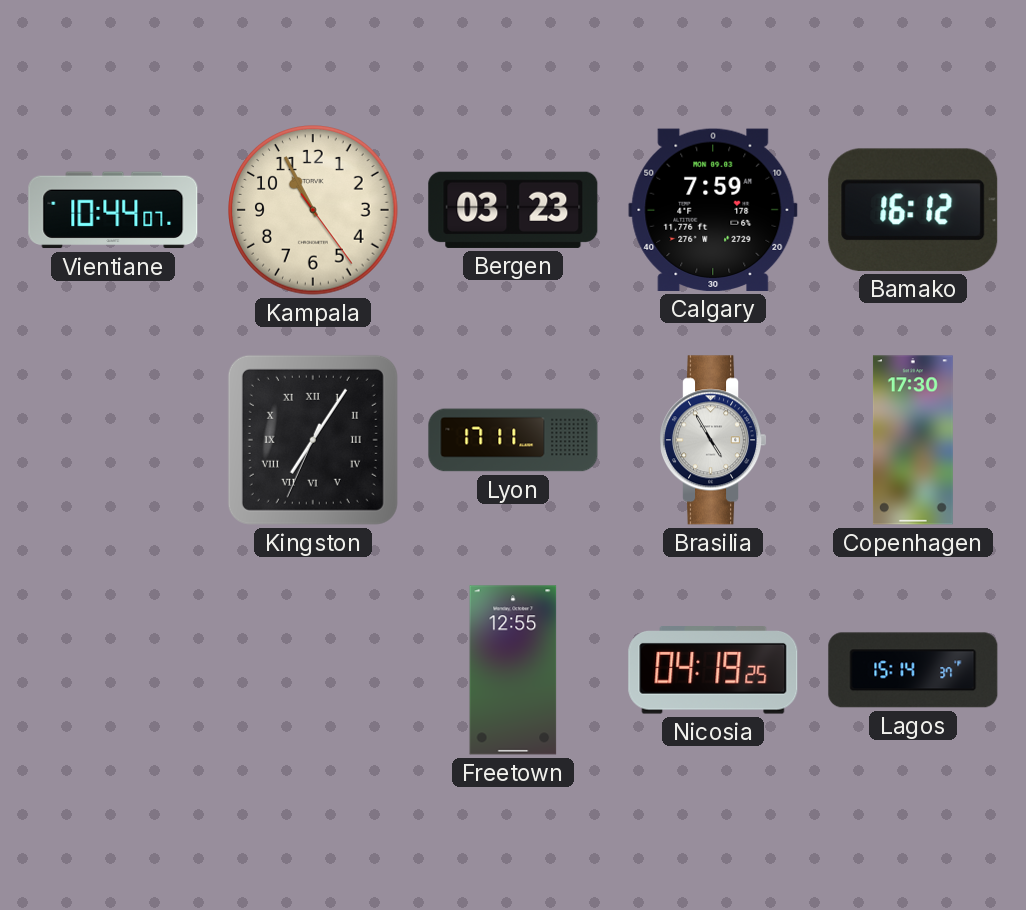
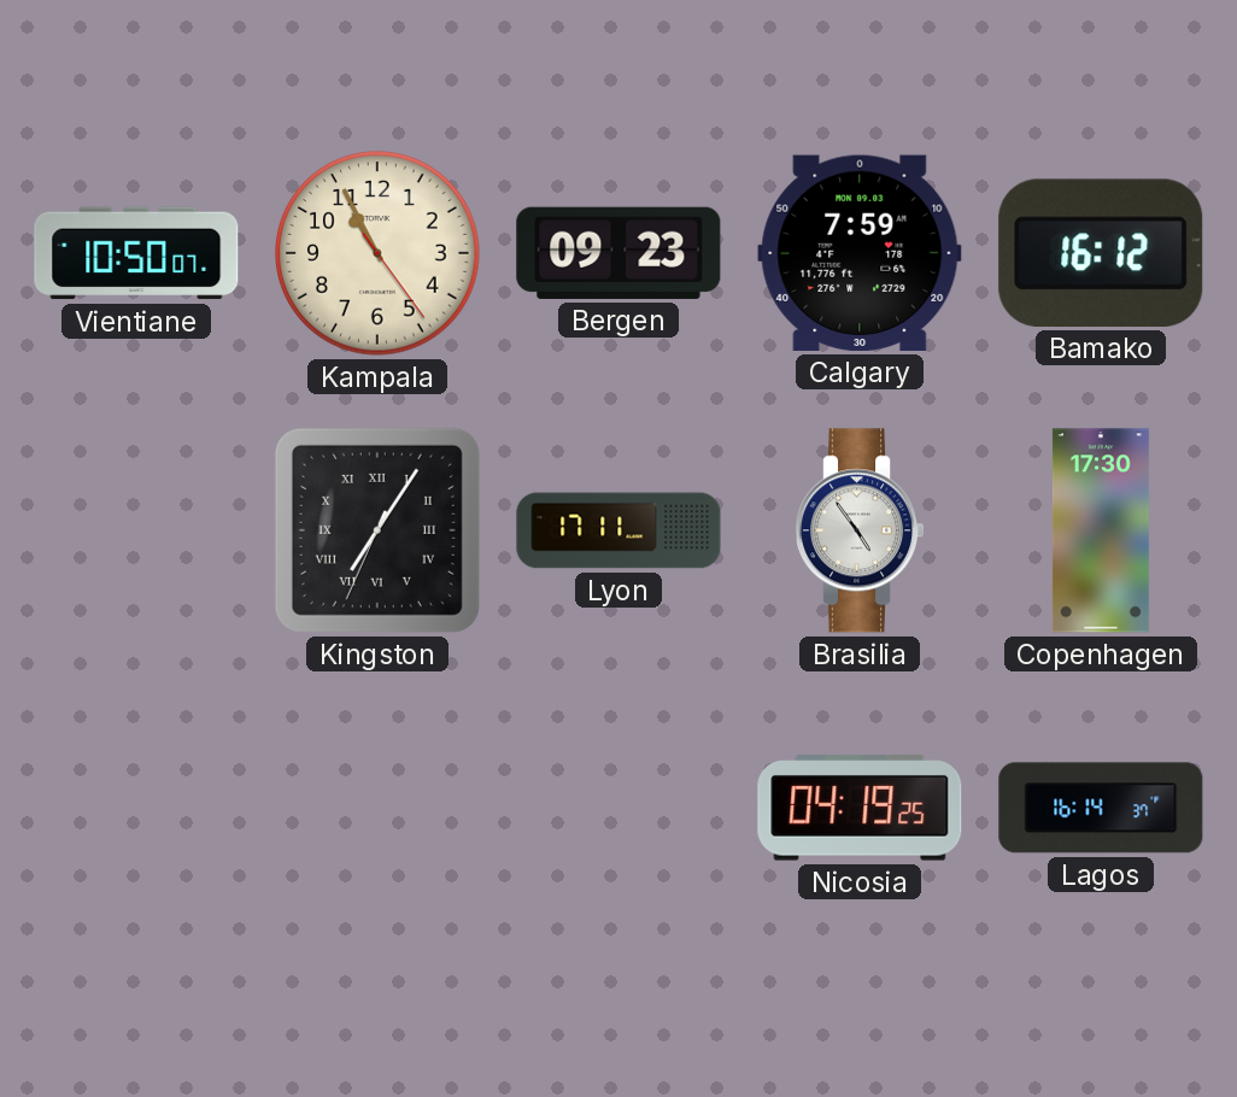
Vientiane: 10:44 -> 10:50
Bergen: 03:23 -> 09:23
Brasilia: 4:55 -> 4:54
Freetown: 12:55 -> none
Lagos: 15:14 -> 16:14
